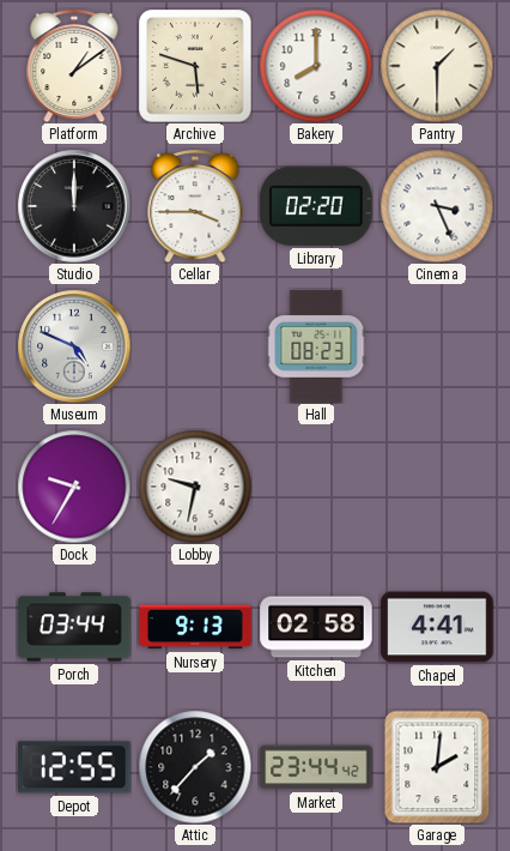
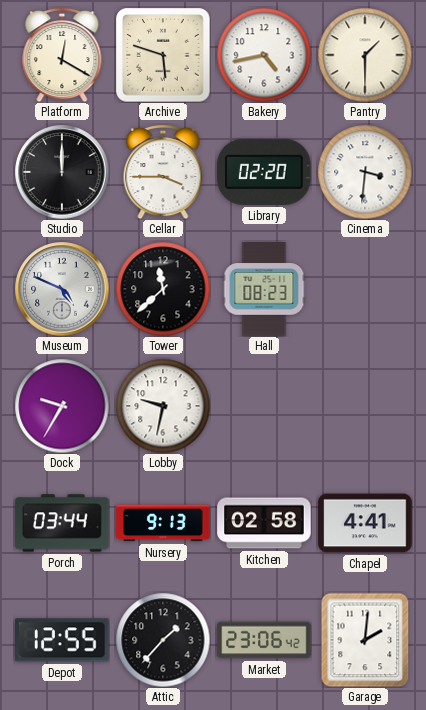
Platform: 1:09 -> 12:20
Bakery: 8:00 -> 4:43
Cinema: 3:26 -> 3:31
Tower: none -> 11:38
Market: 23:44 -> 23:06
